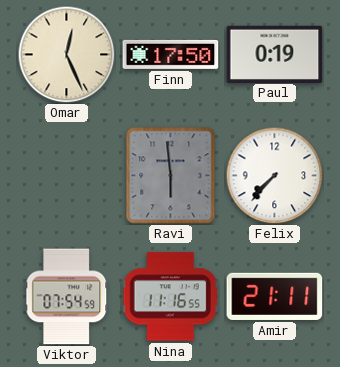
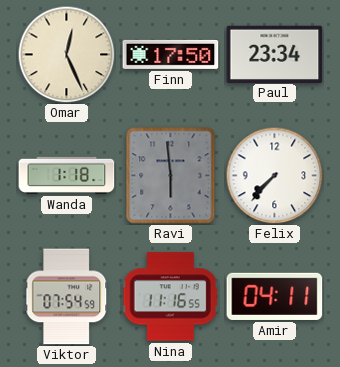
Paul: 0:19 -> 23:34
Wanda: none -> 1:18
Amir: 21:11 -> 04:11
